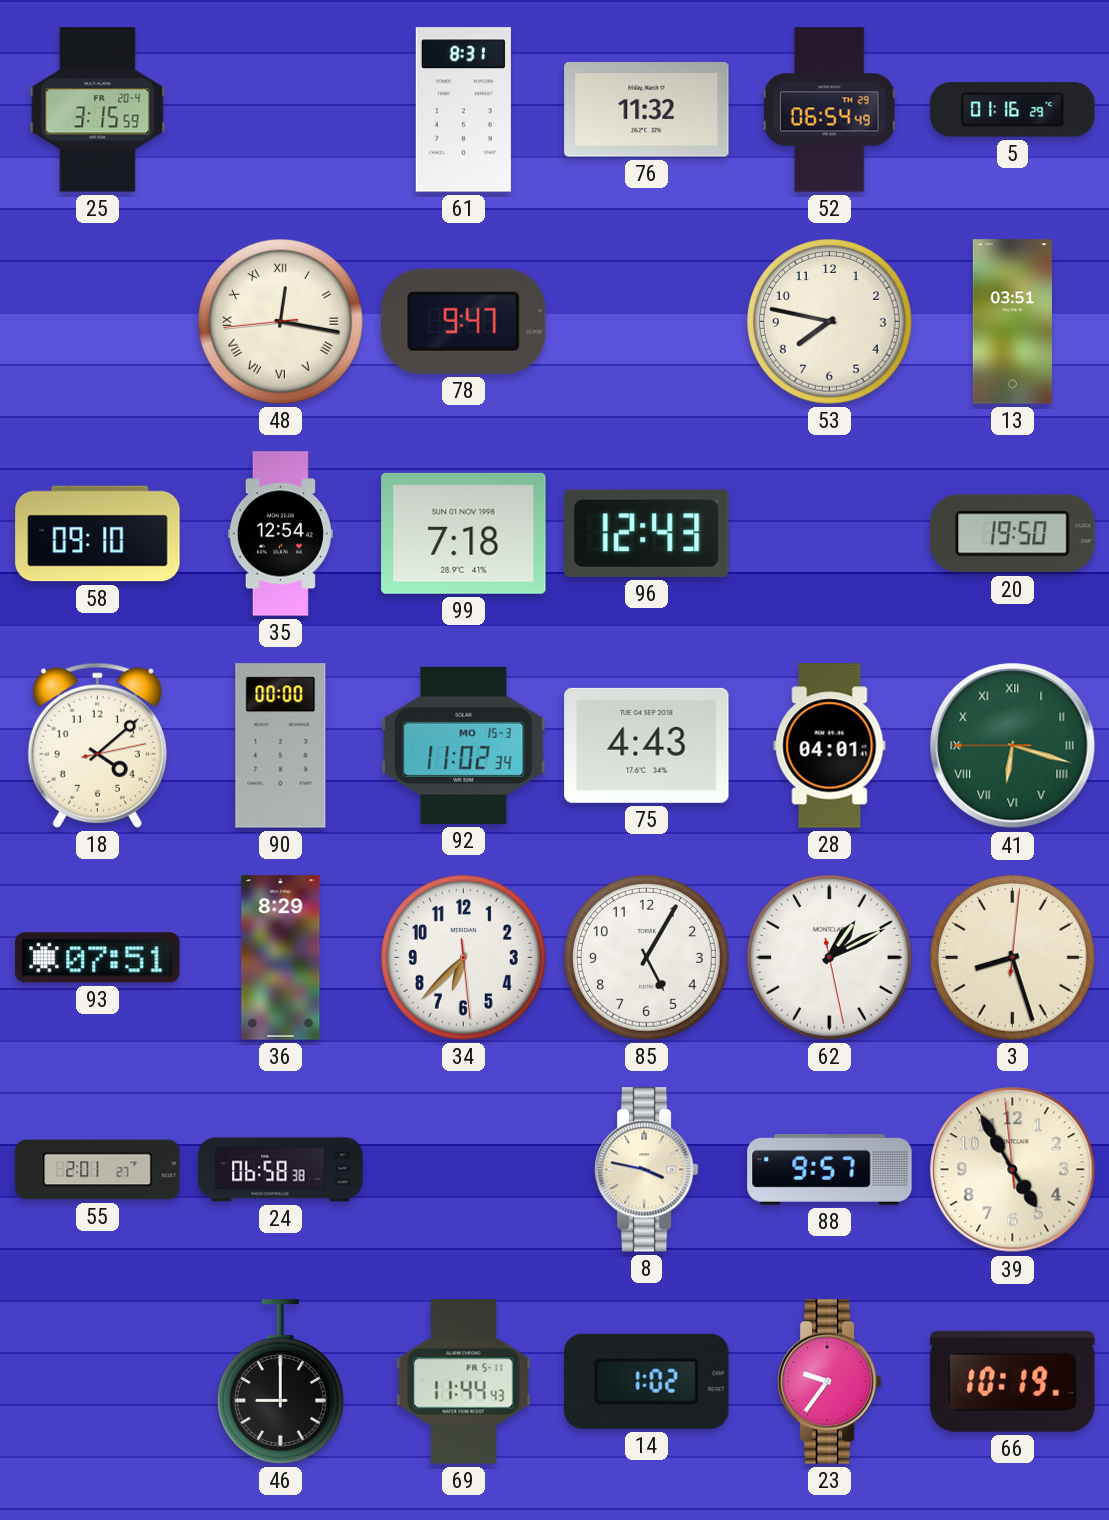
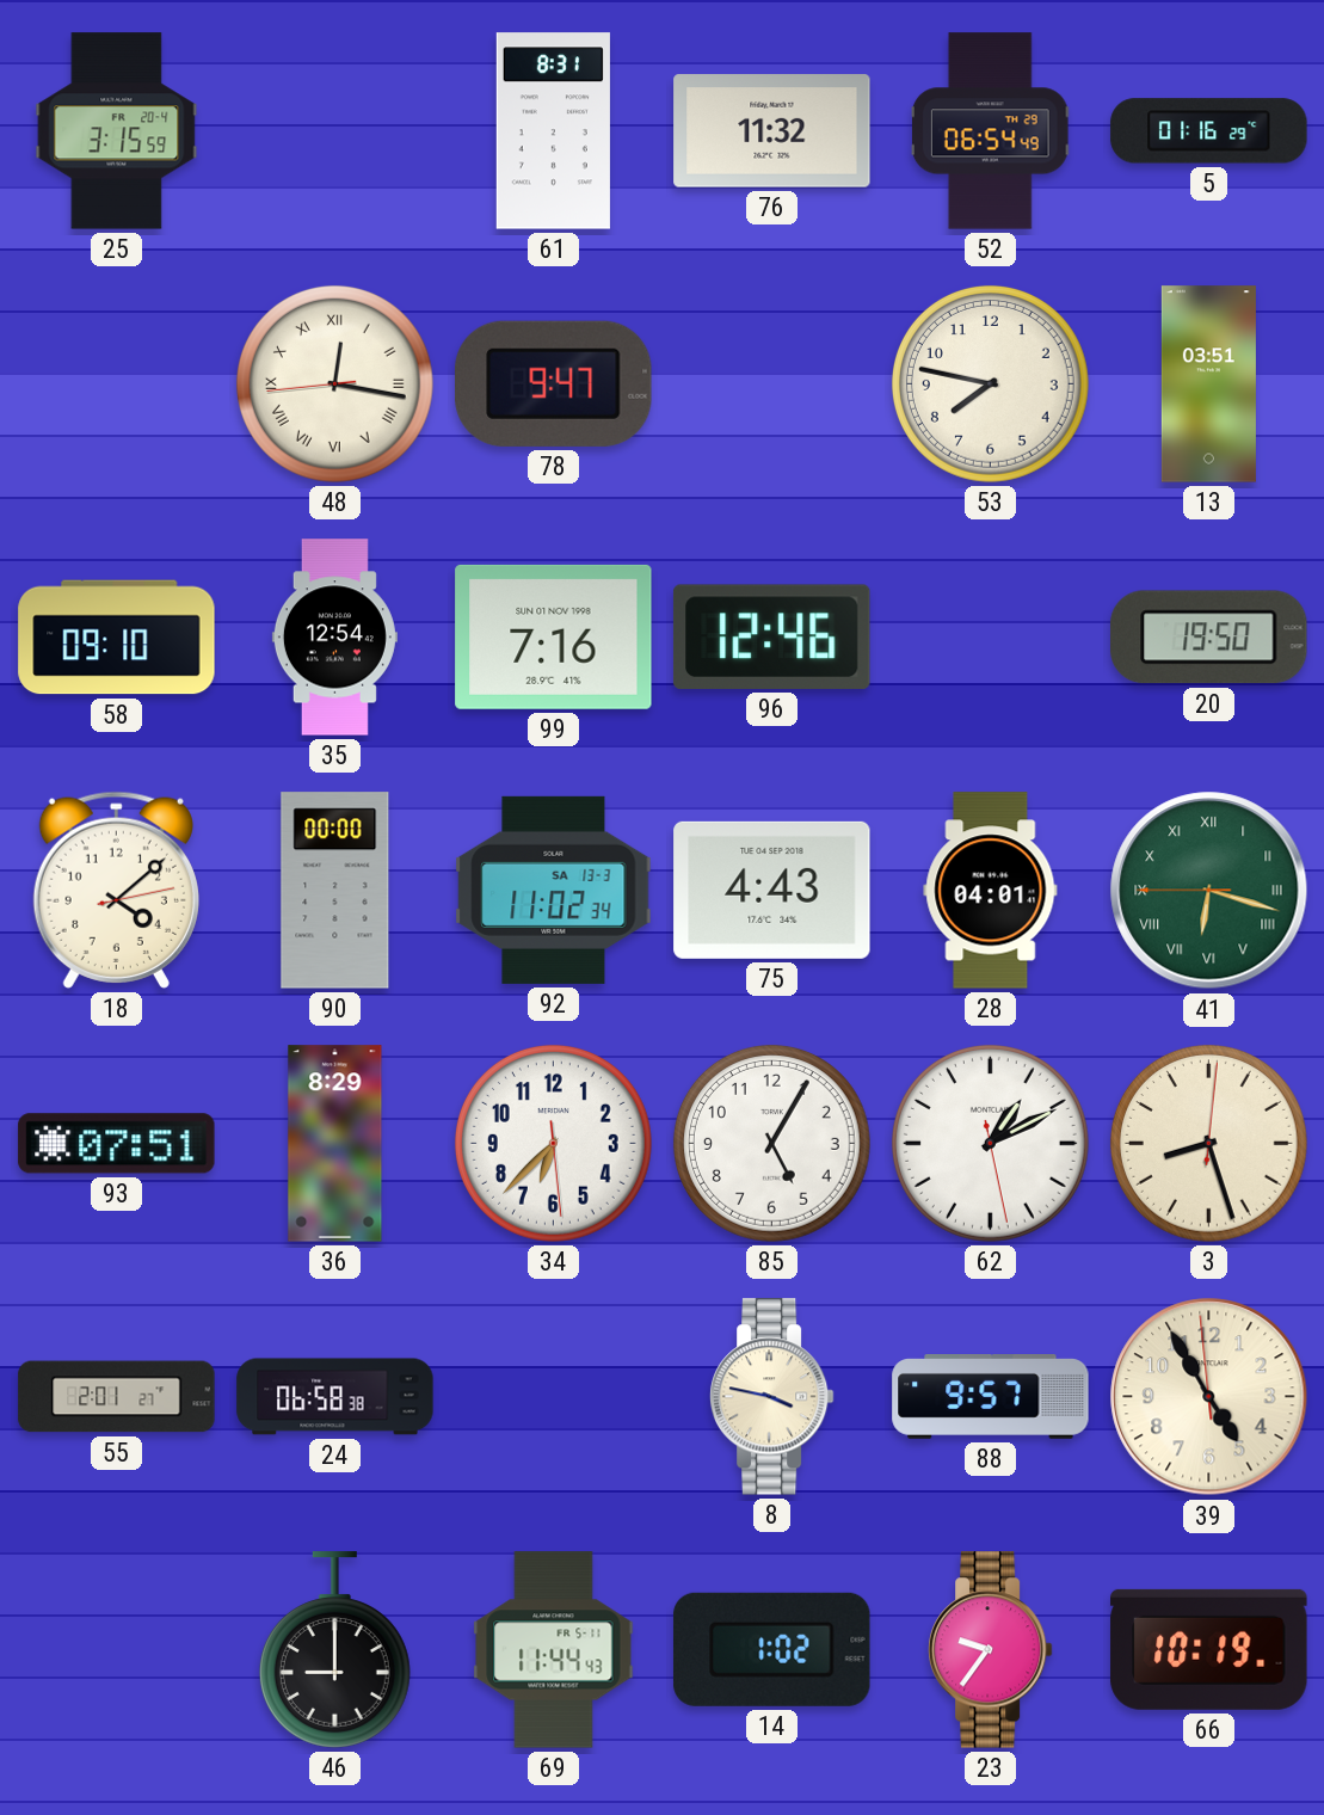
99: 7:18 -> 7:16
96: 12:43 -> 12:46
92 date: MO 15-3 -> SA 13-3
